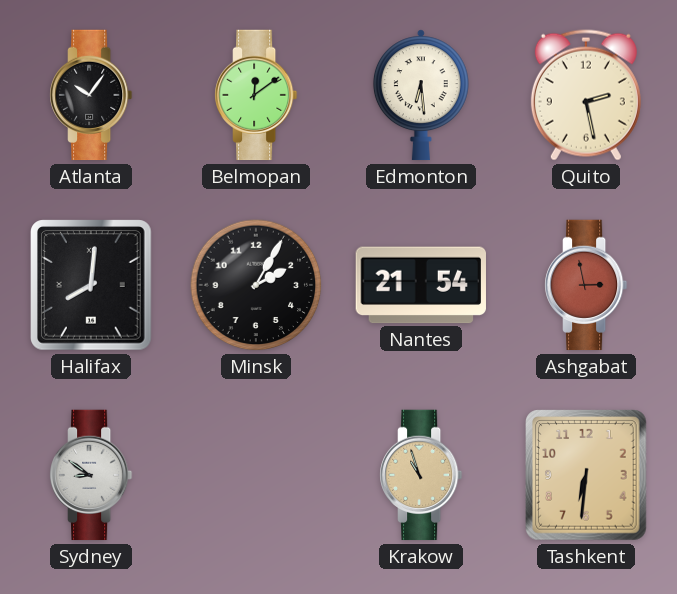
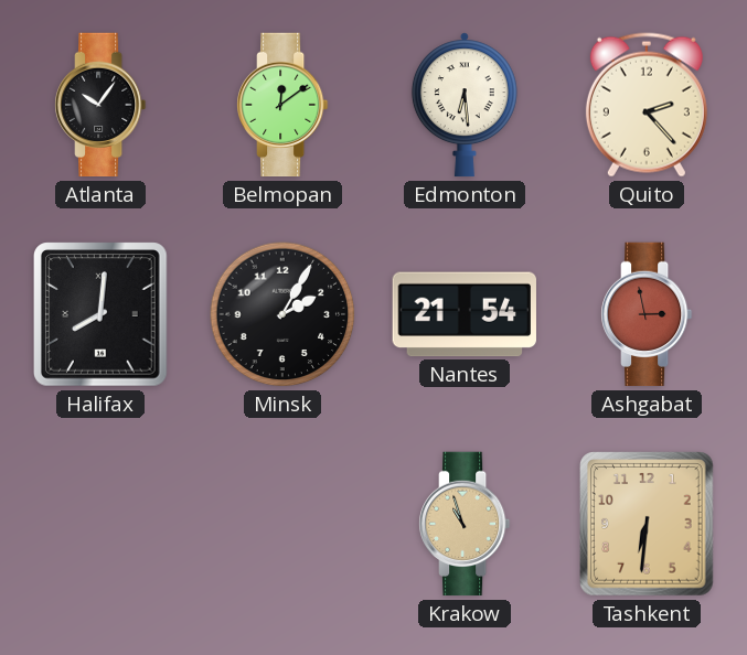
Quito: 2:28 -> 2:23
Sydney: 8:51 -> none
